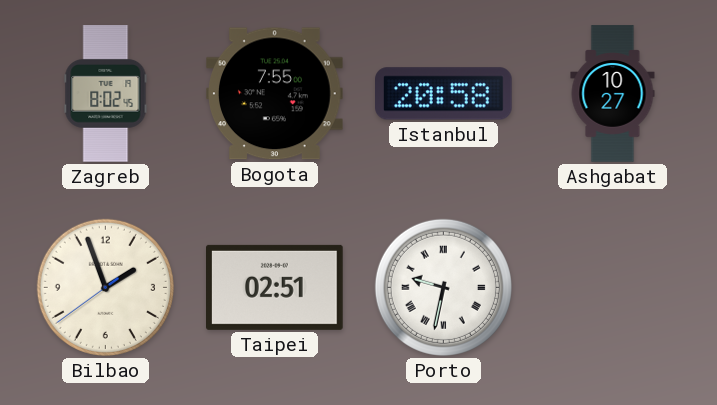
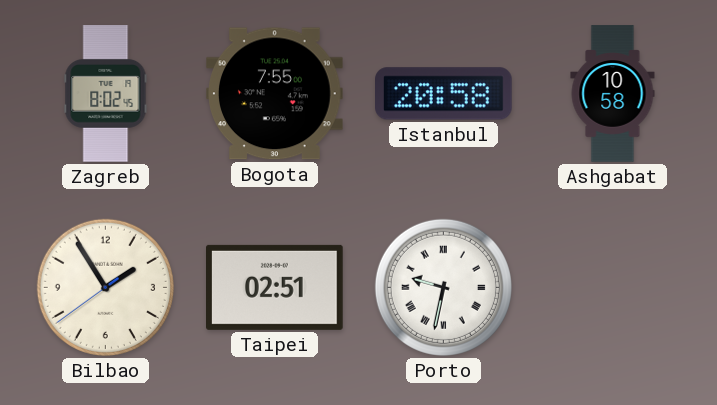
Ashgabat: 10:27 -> 10:58
Bilbao: 1:56 -> 1:54
